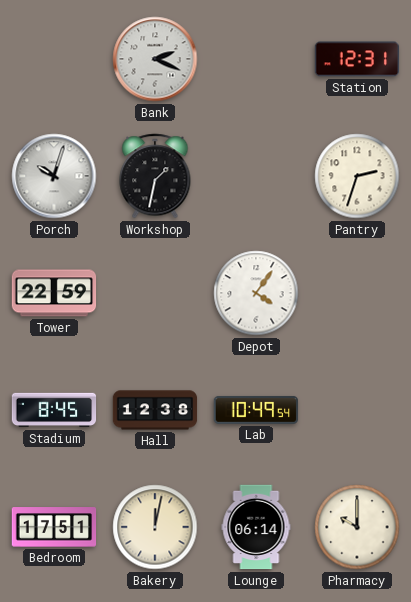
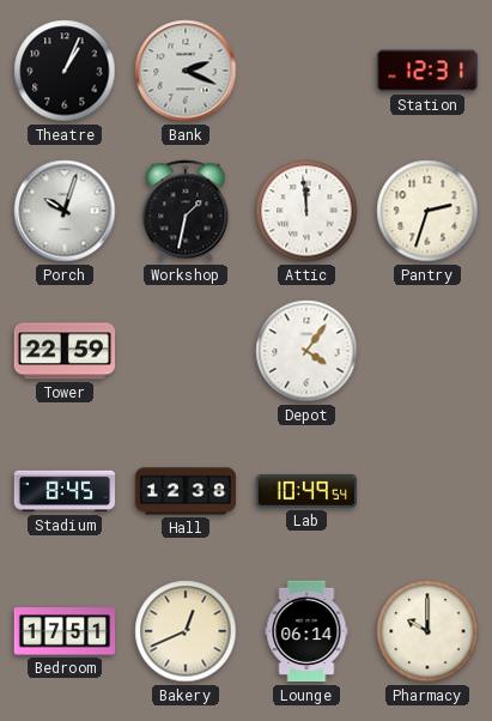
Theatre: none -> 1:04
Attic: none -> 11:59
Bakery: 12:02 -> 12:41
